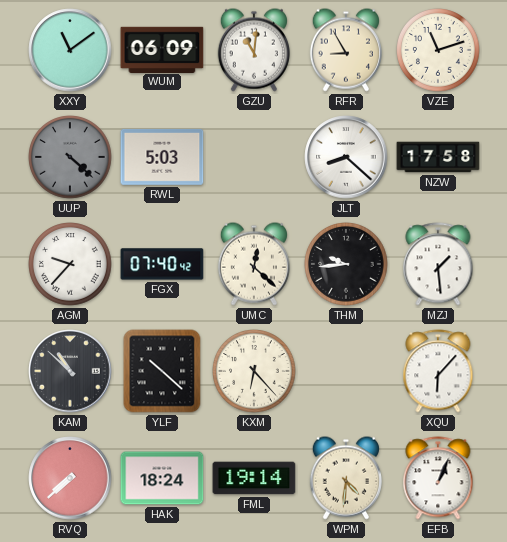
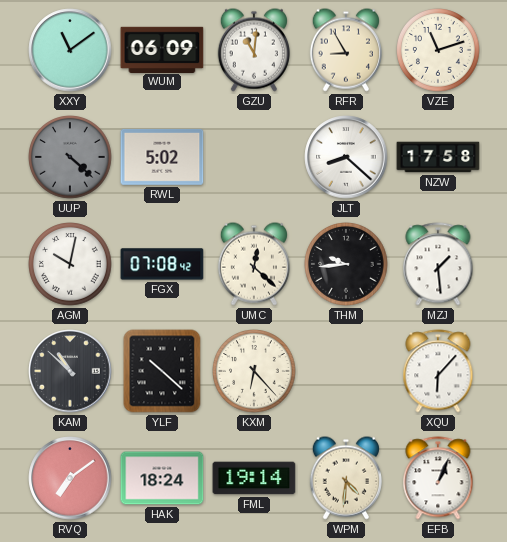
RWL: 5:03 -> 5:02
AGM: 9:37 -> 10:02
FGX: 07:40 -> 07:08
RVQ: 7:38 -> 7:09
